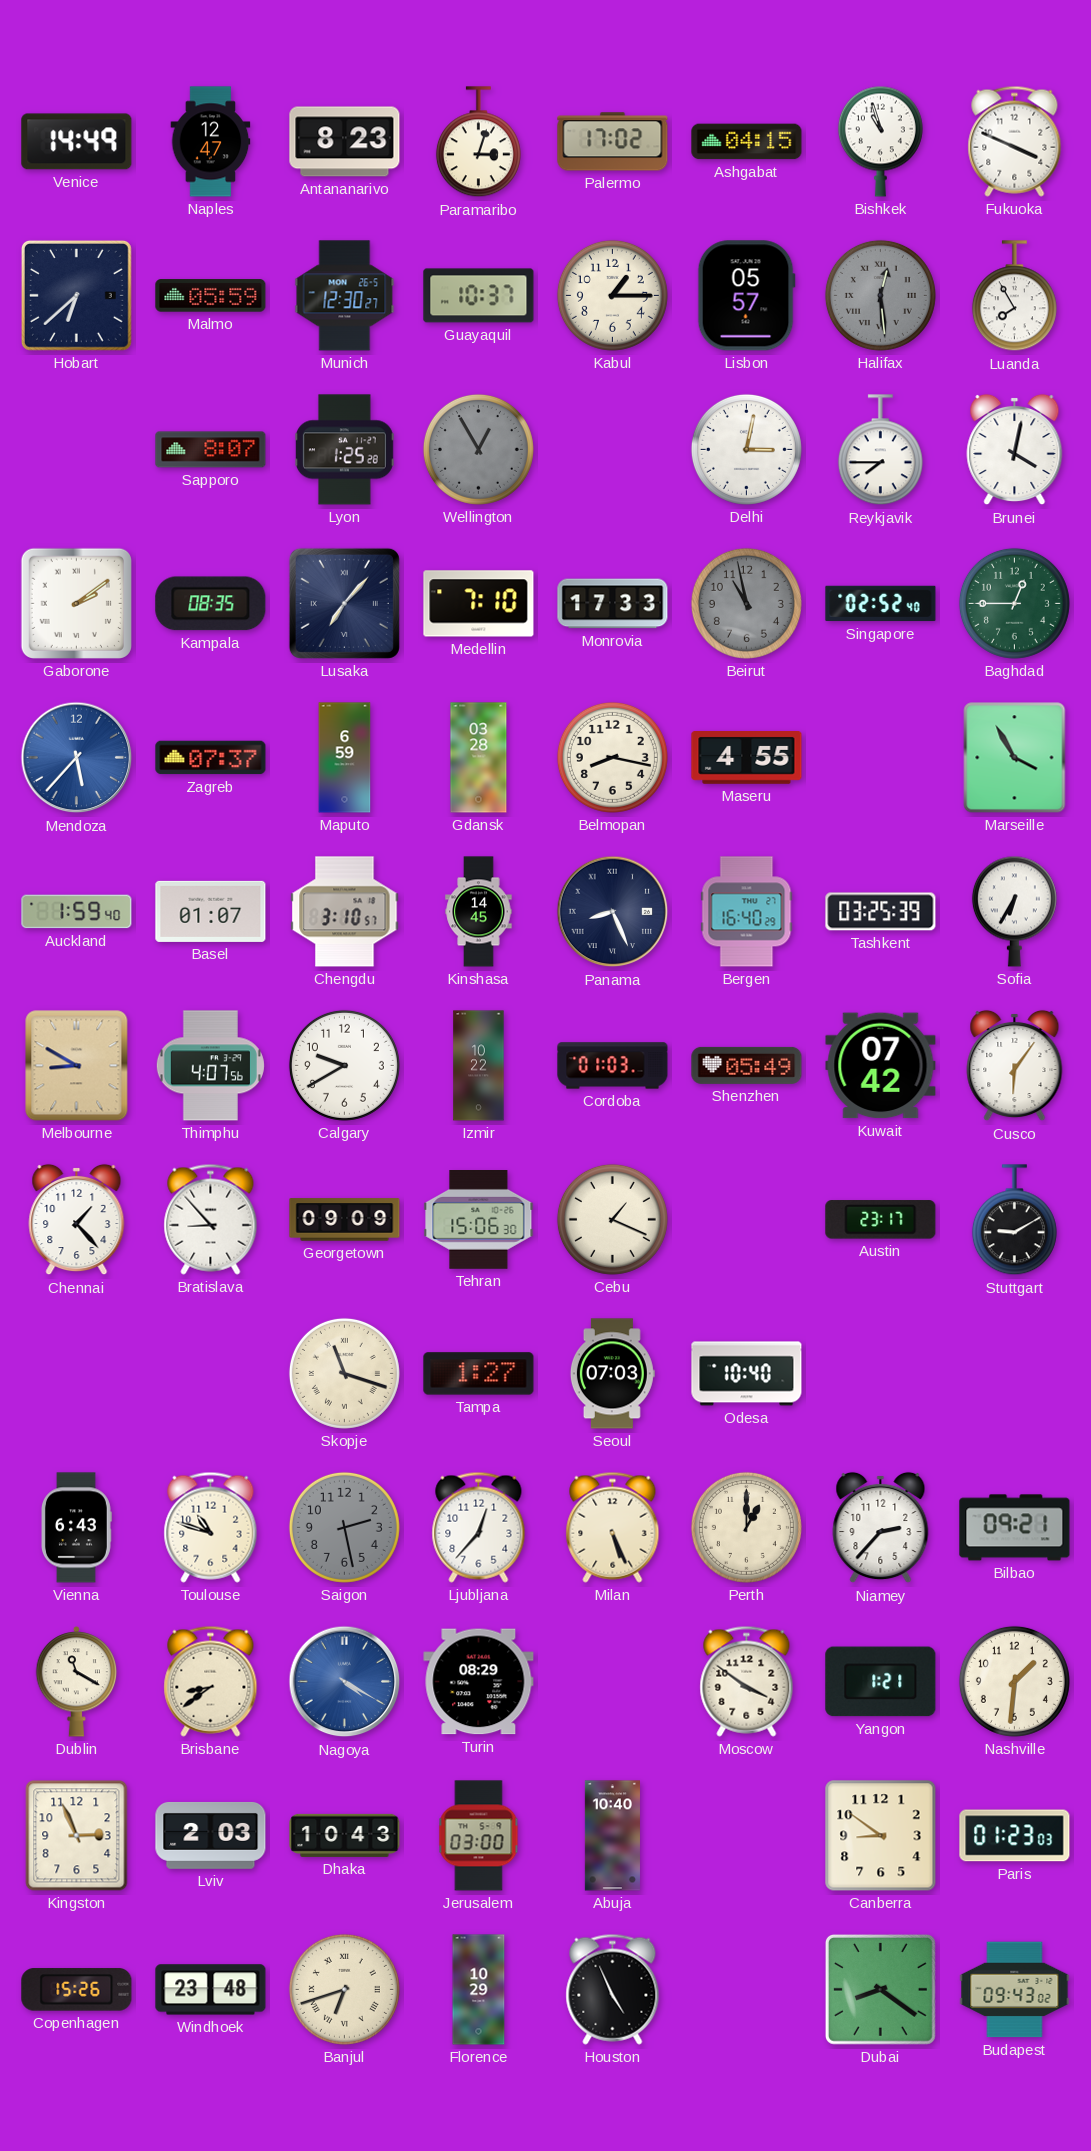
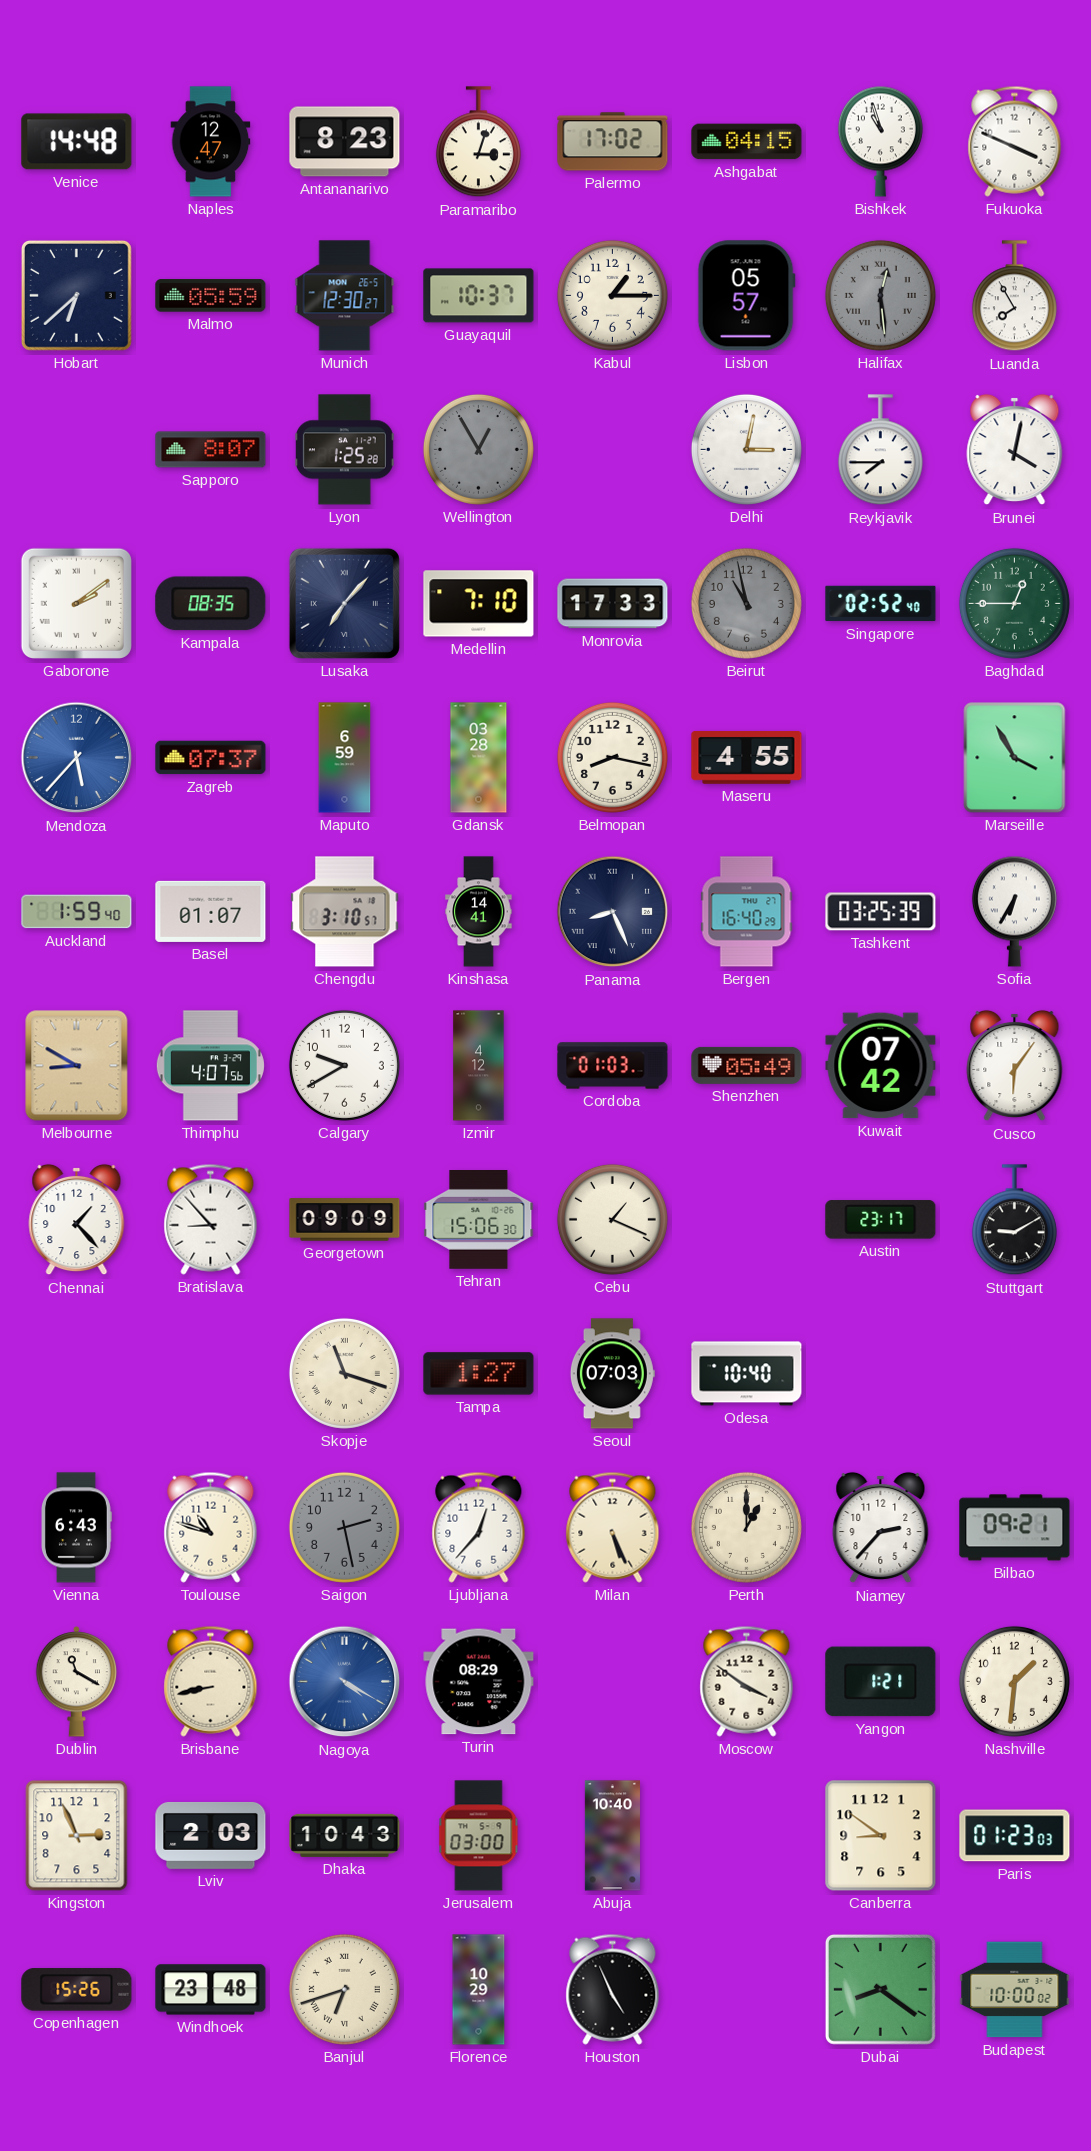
Venice: 14:49 -> 14:48
Kinshasa: 14:45 -> 14:41
Izmir: 10:22 -> 4:12
Brisbane: 8:39 -> 8:43
Budapest: 09:43 -> 10:00
